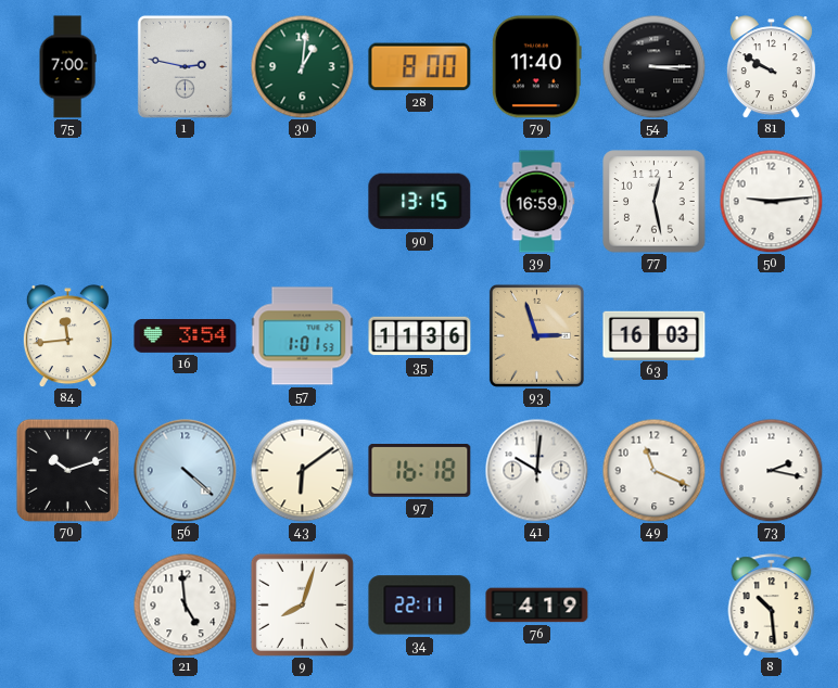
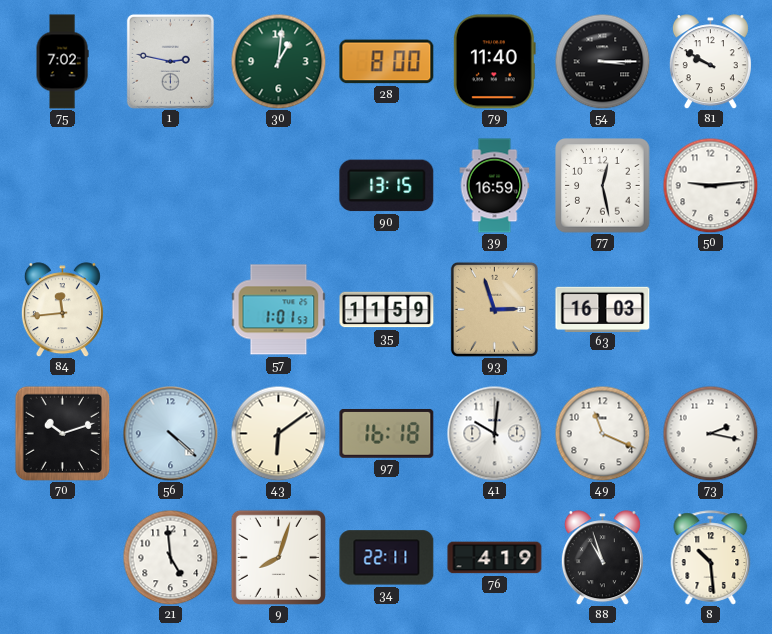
75: 7:00 -> 7:02
16: 3:54 -> none
35: 11:36 -> 11:59
88: none -> 10:57
